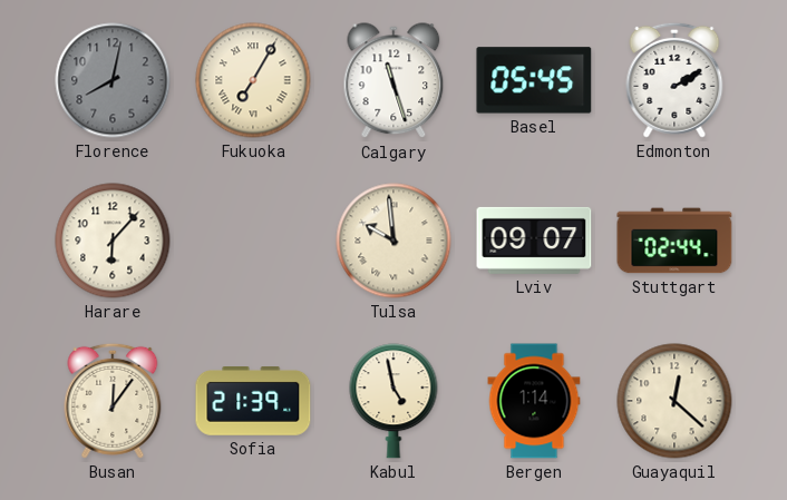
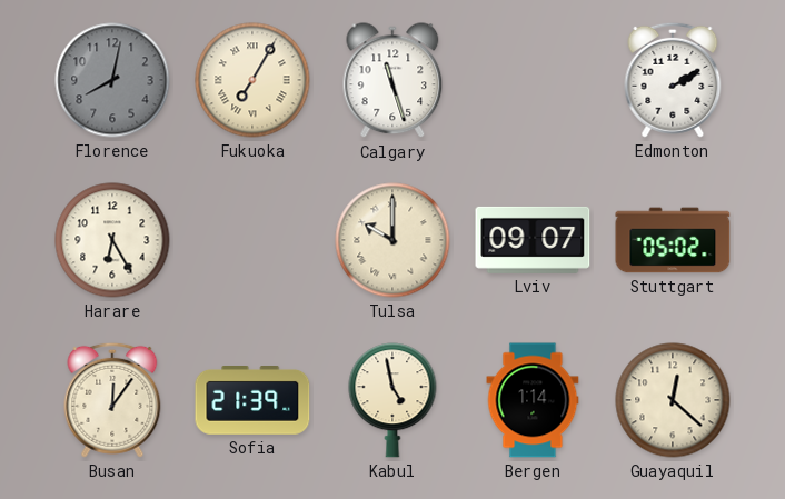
Basel: 05:45 -> none
Harare: 6:07 -> 6:25
Tulsa: 9:59 -> 10:00
Stuttgart: 02:44 -> 05:02
